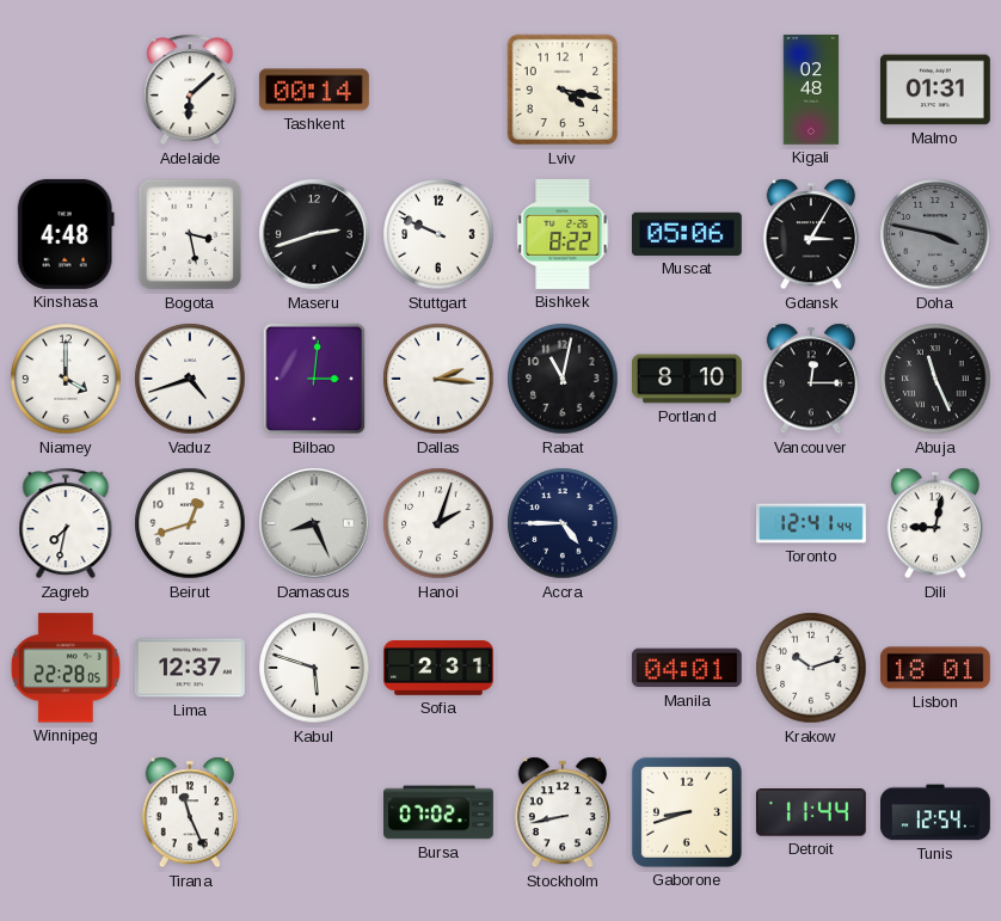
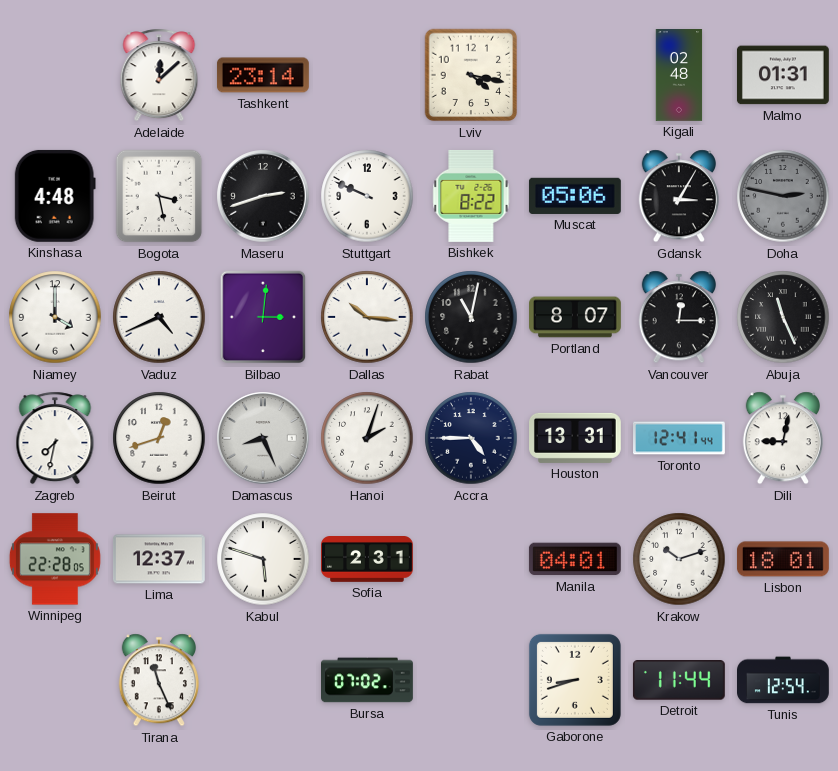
Adelaide: 6:08 -> 12:08
Tashkent: 00:14 -> 23:14
Doha: 3:47 -> 2:47
Vaduz: 4:42 -> 4:41
Dallas: 2:16 -> 10:16
Portland: 8:10 -> 8:07
Houston: none -> 13:31
Stockholm: 8:43 -> none
